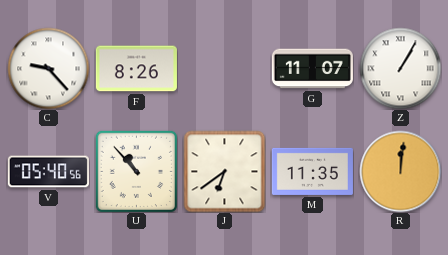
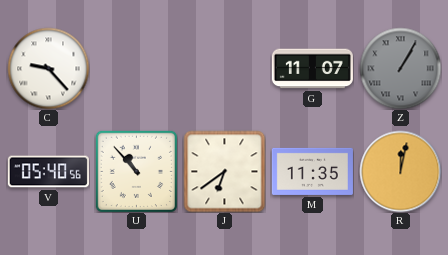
F: 8:26 -> none
Z dial: white -> grey
R: 12:01 -> 12:02
